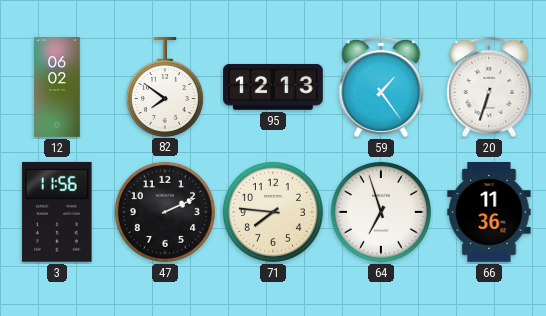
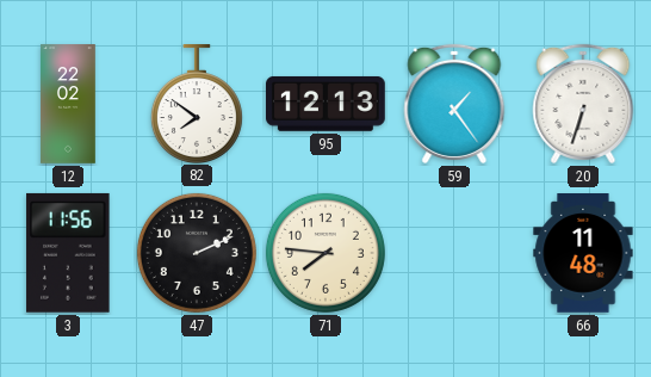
12: 06:02 -> 22:02
64: 6:57 -> none
66: 11:36 -> 11:48
